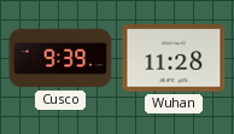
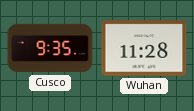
Cusco: 9:39 -> 9:35
